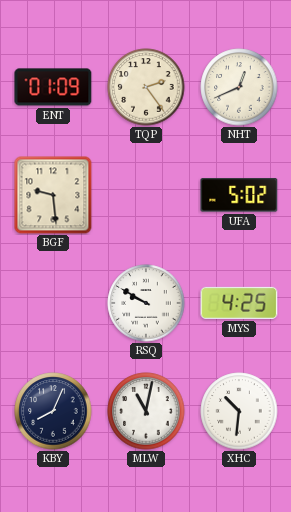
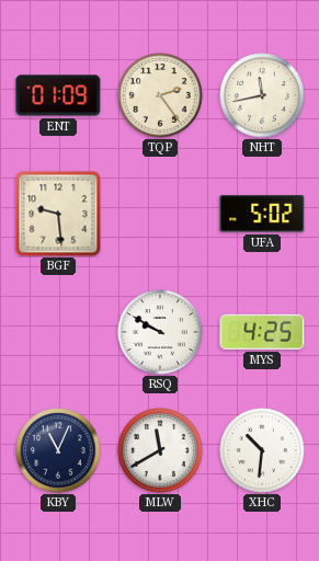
NHT: 12:41 -> 11:43
KBY: 8:04 -> 11:04
MLW: 11:02 -> 11:40
